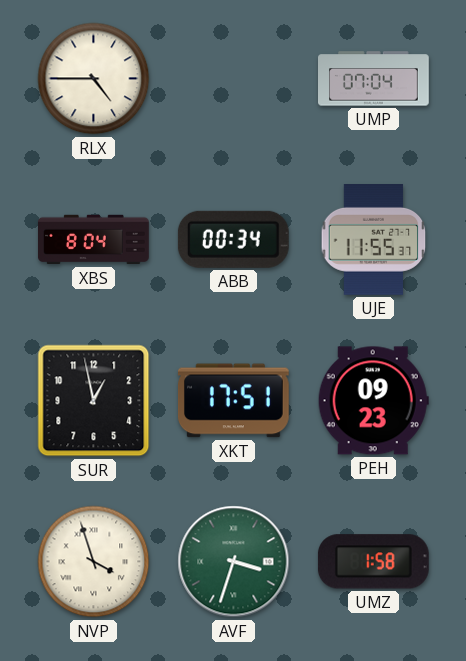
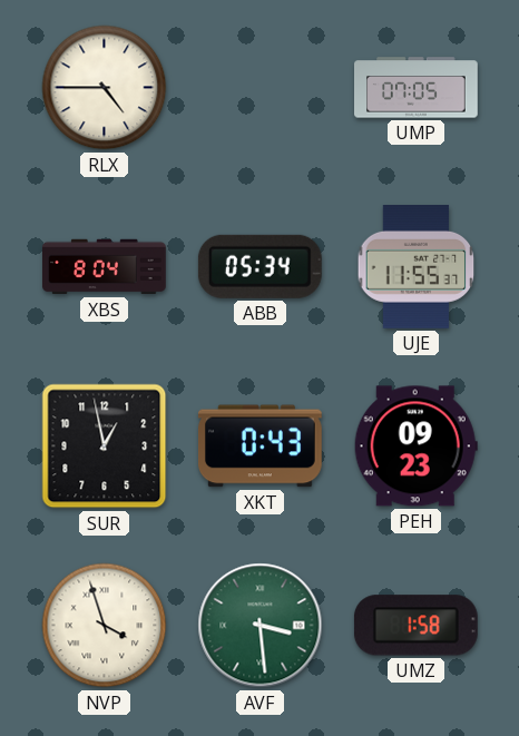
UMP: 07:04 -> 07:05
ABB: 00:34 -> 05:34
XKT: 17:51 -> 0:43
AVF: 3:33 -> 3:29
